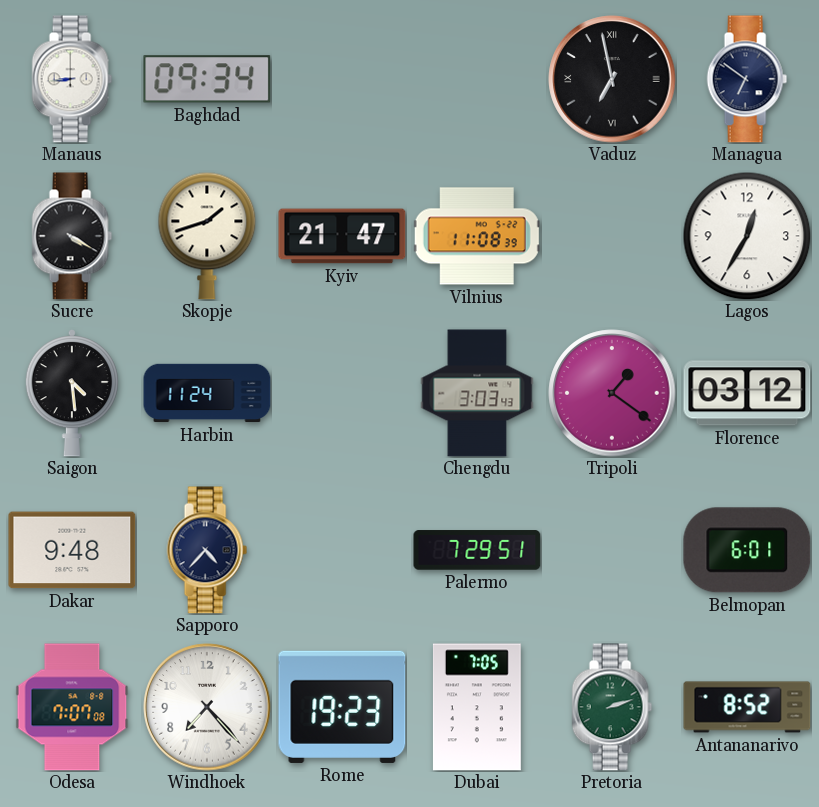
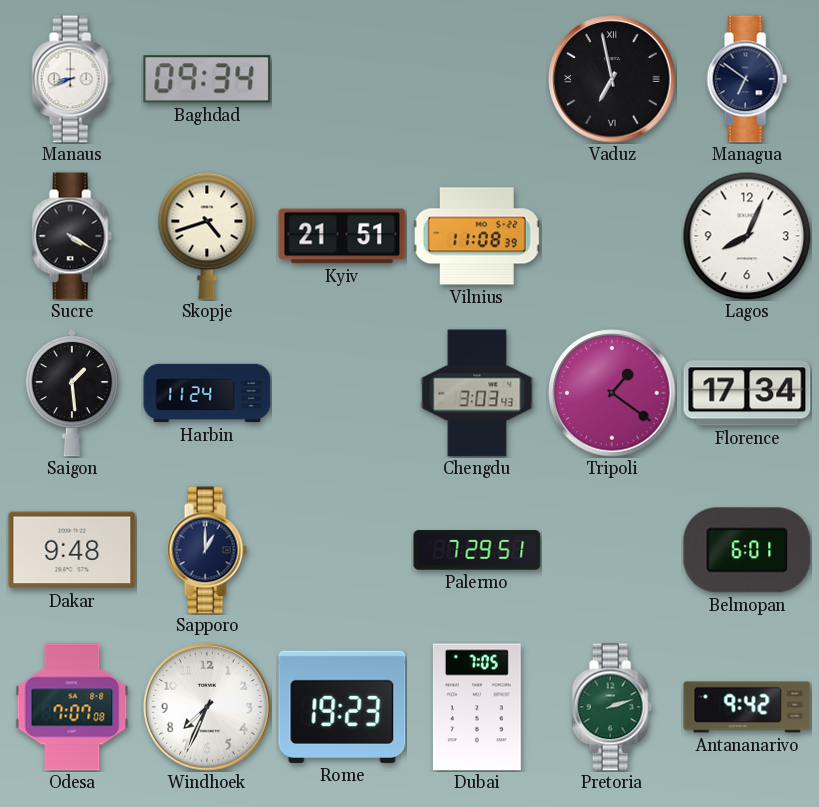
Manaus: 8:44 -> 8:41
Skopje: 1:42 -> 4:42
Kyiv: 21:47 -> 21:51
Lagos: 12:35 -> 8:04
Saigon: 4:29 -> 1:29
Florence: 03:12 -> 17:34
Sapporo: 4:37 -> 1:00
Windhoek: 7:23 -> 7:34
Antananarivo: 8:52 -> 9:42
